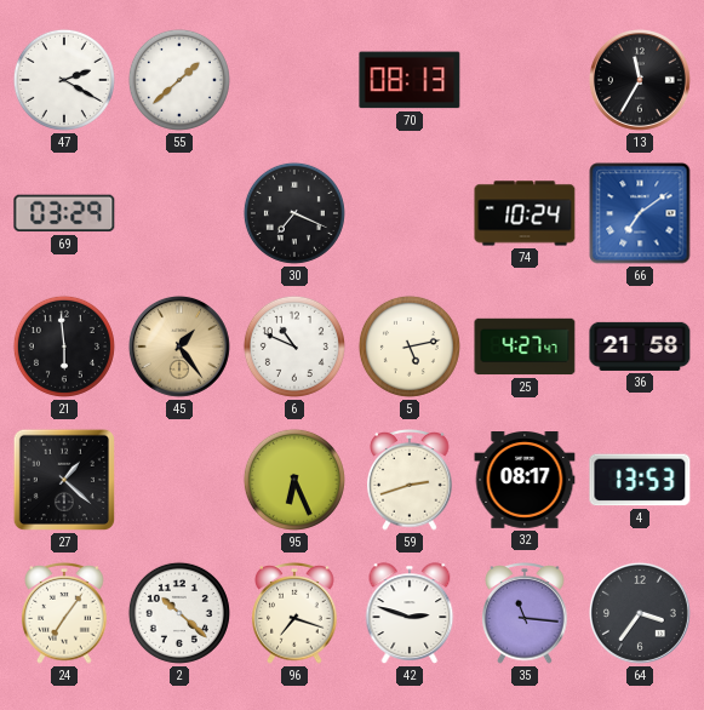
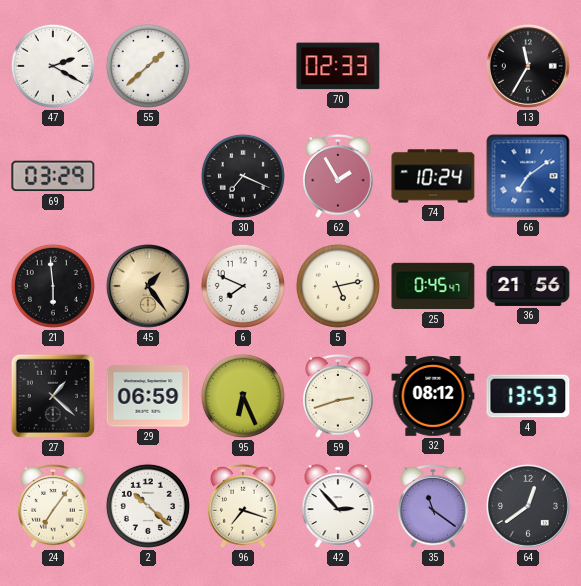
70: 08:13 -> 02:33
62: none -> 1:55
6: 10:49 -> 7:49
25: 4:27 -> 0:45
36: 21:58 -> 21:56
29: none -> 06:59
32: 08:17 -> 08:12
42: 2:48 -> 2:53
35: 11:16 -> 11:21
64: 3:36 -> 12:39
